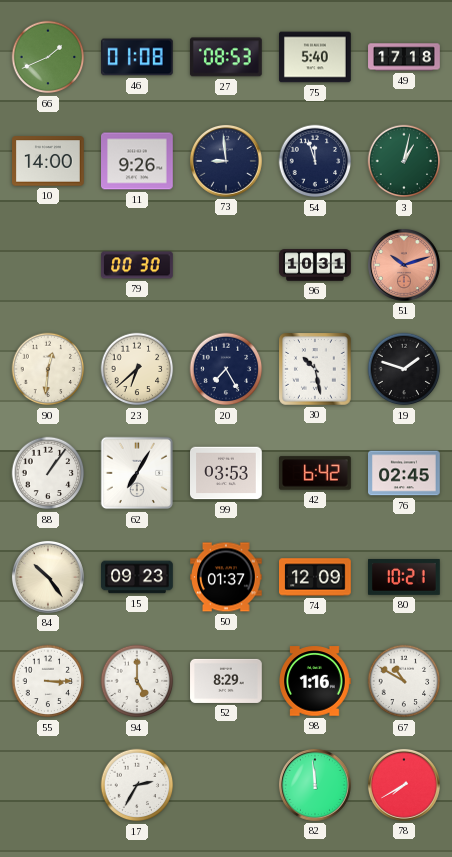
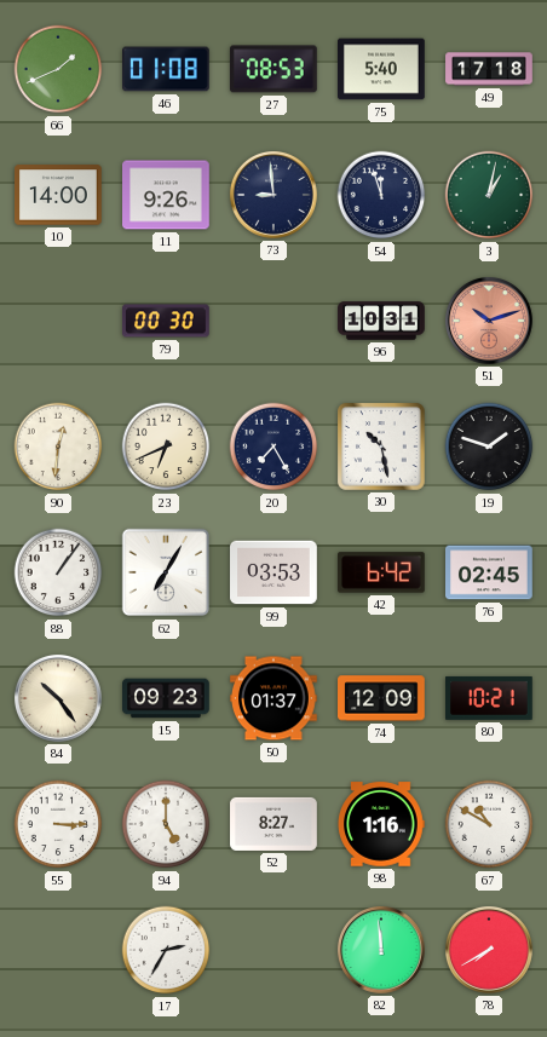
23: 6:38 -> 6:41
52: 8:29 -> 8:27
